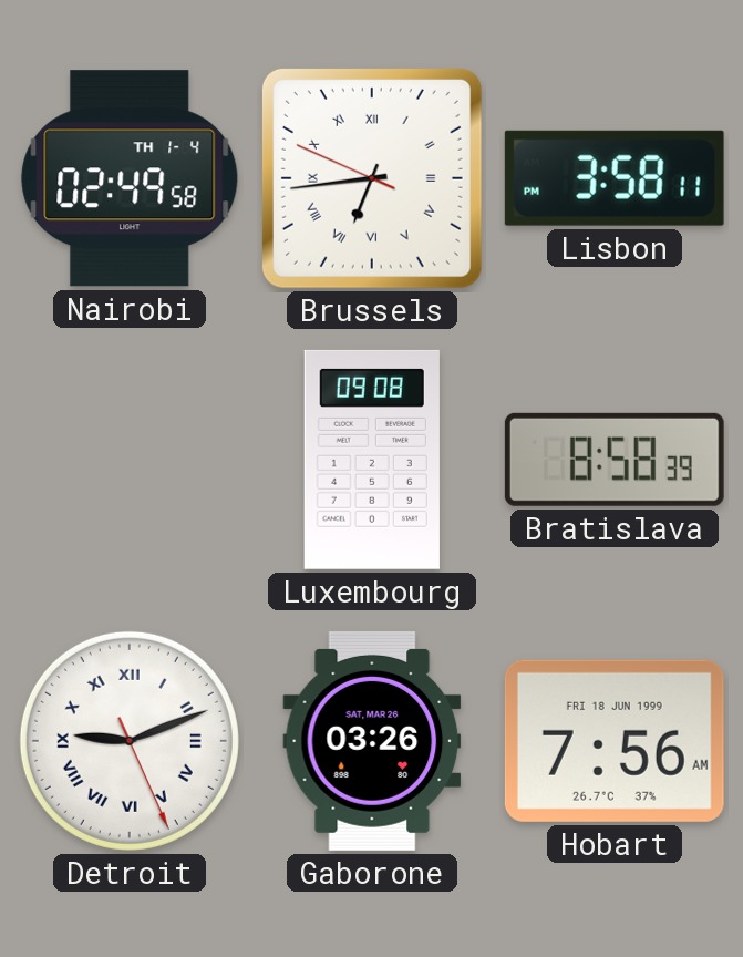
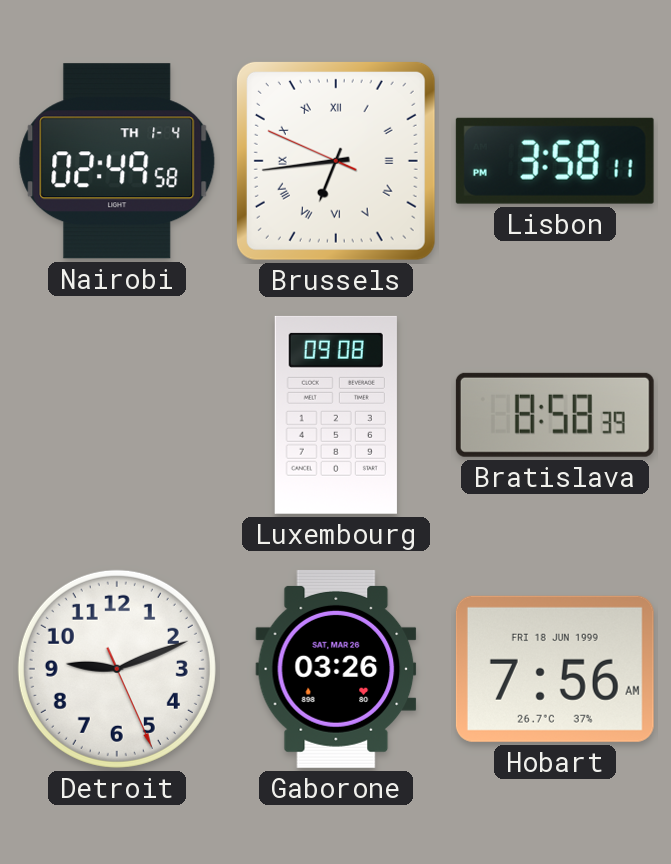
Detroit numerals: Roman -> Arabic
